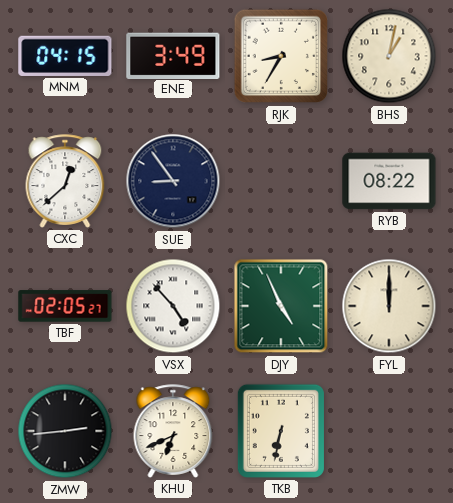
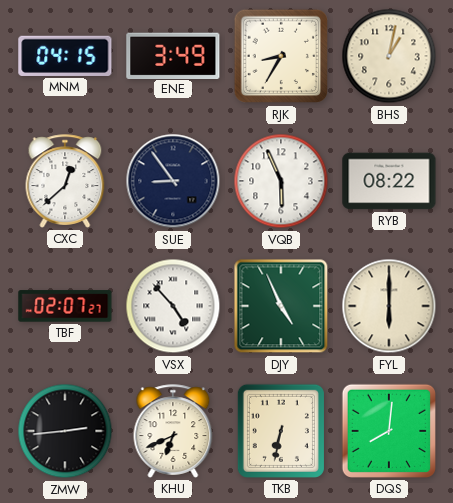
VQB: none -> 5:56
TBF: 02:05 -> 02:07
FYL: 12:00 -> 6:00
DQS: none -> 8:01
